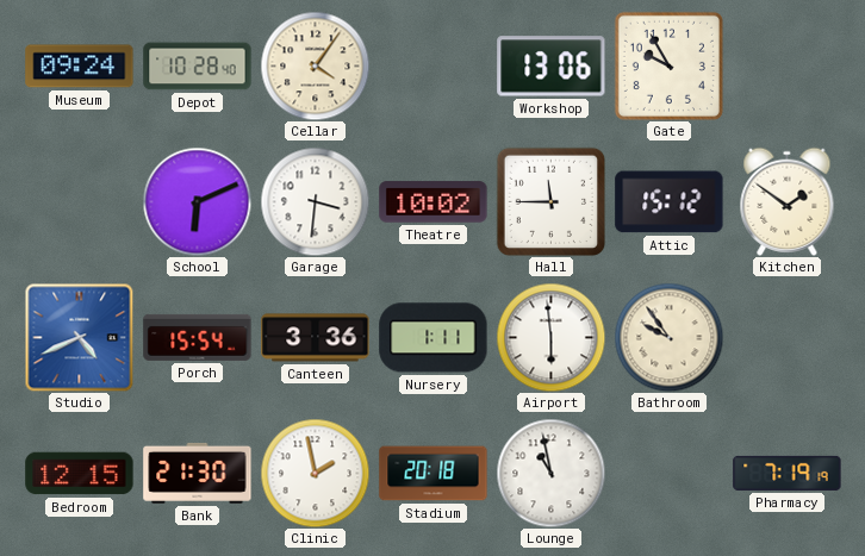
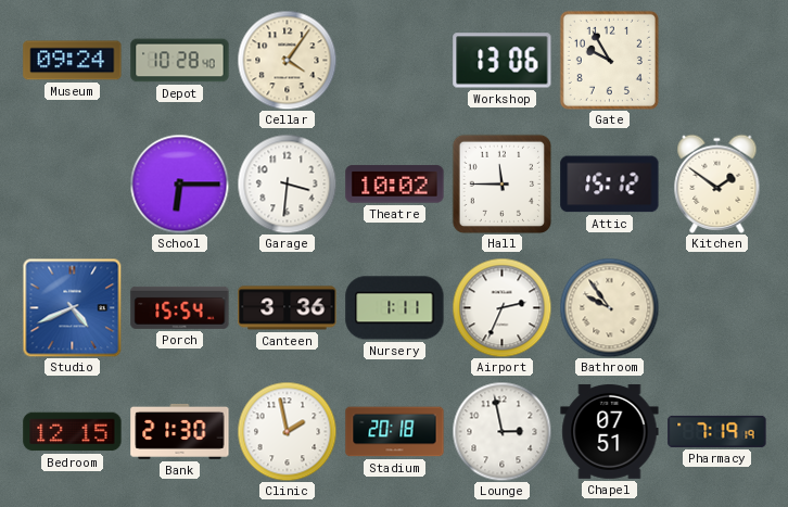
School: 6:11 -> 6:15
Airport: 5:59 -> 2:34
Lounge: 10:58 -> 2:58
Chapel: none -> 07:51
